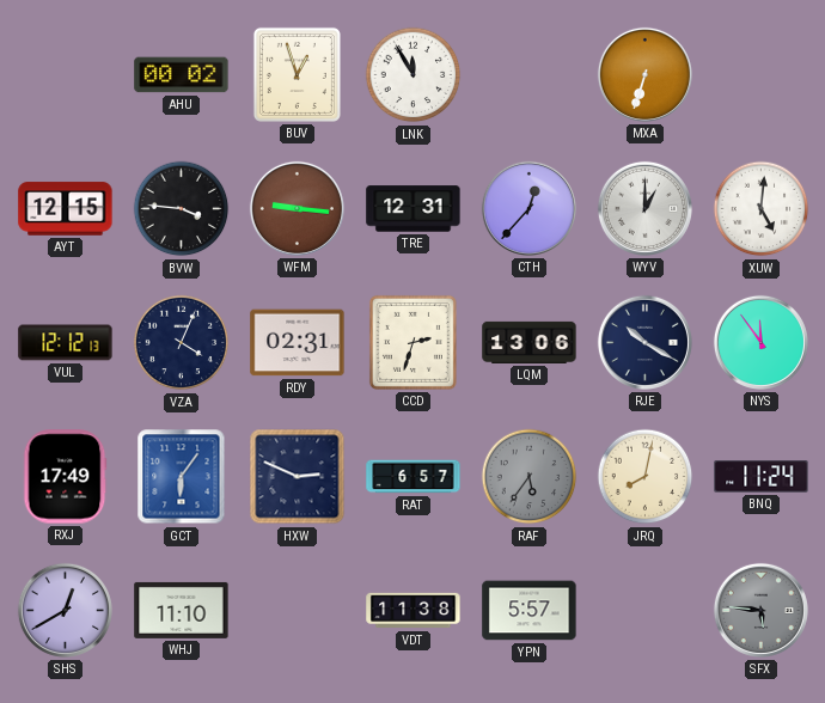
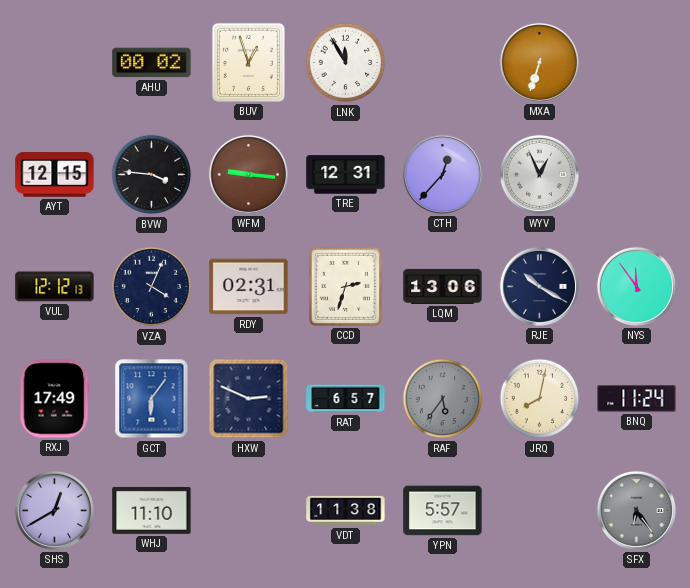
WYV: 1:00 -> 12:56
XUW: 5:01 -> none
SFX: 5:46 -> 6:24
